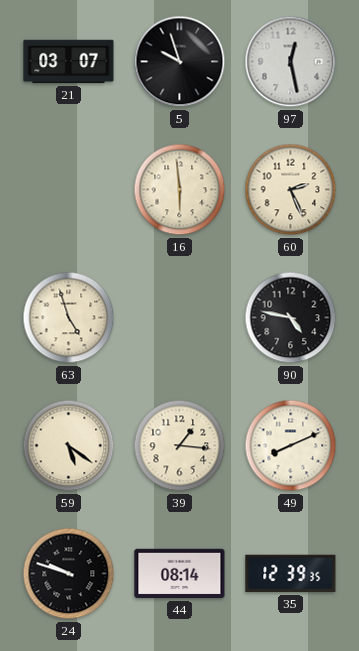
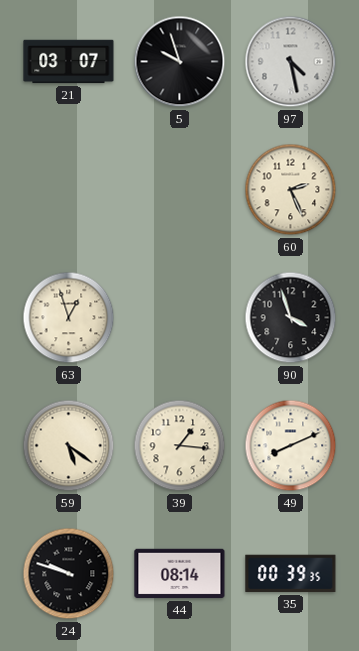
97: 12:28 -> 4:28
16: 5:59 -> none
63: 4:57 -> 12:57
90: 4:47 -> 3:57
35: 12:39 -> 00:39
